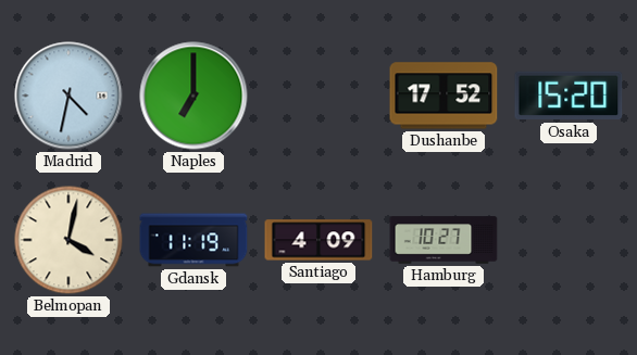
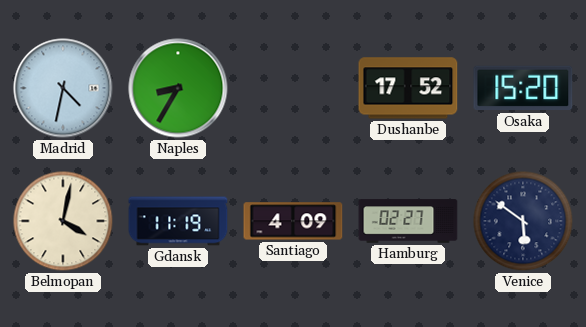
Naples: 7:00 -> 8:35
Hamburg: 10:27 -> 02:27
Venice: none -> 5:51
